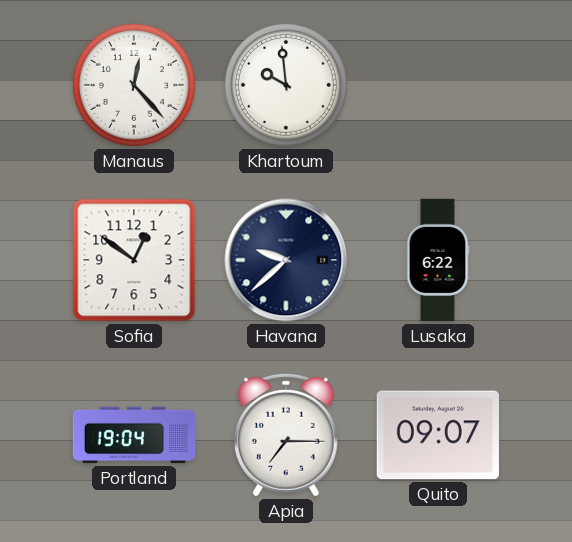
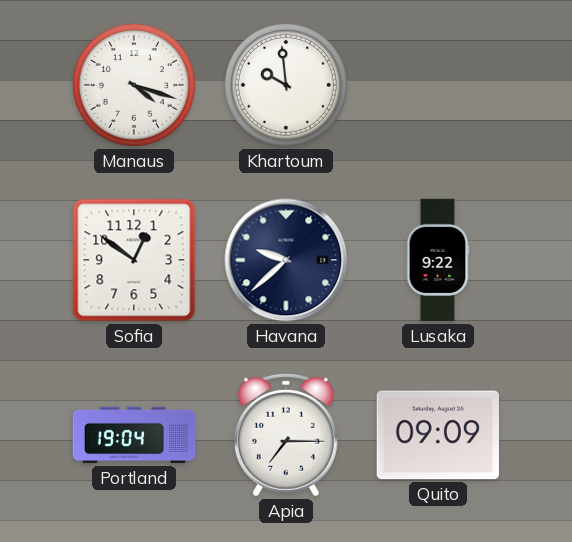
Manaus: 12:23 -> 4:18
Lusaka: 6:22 -> 9:22
Quito: 09:07 -> 09:09
